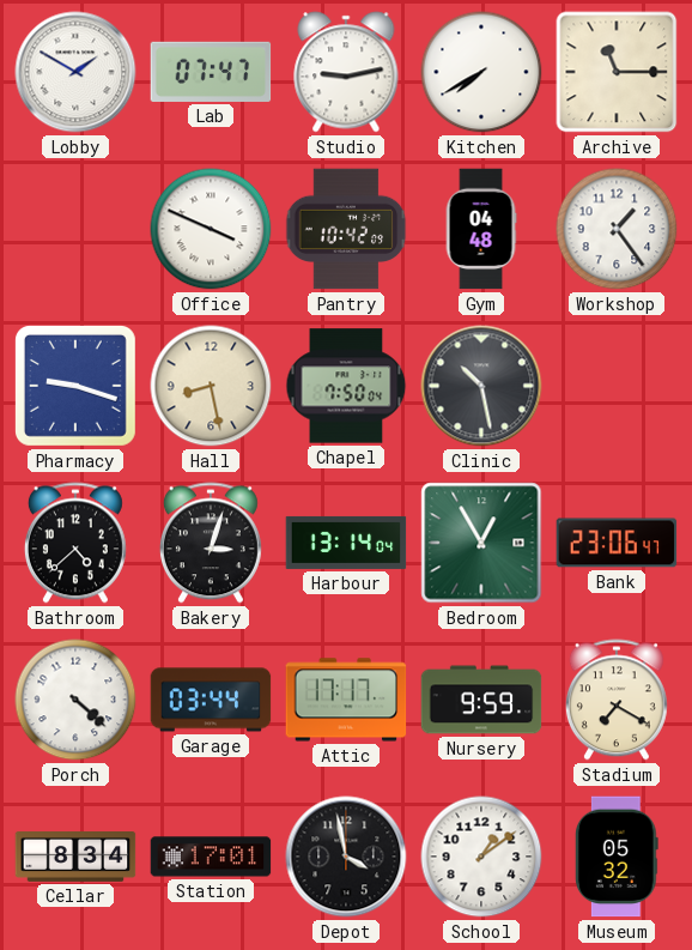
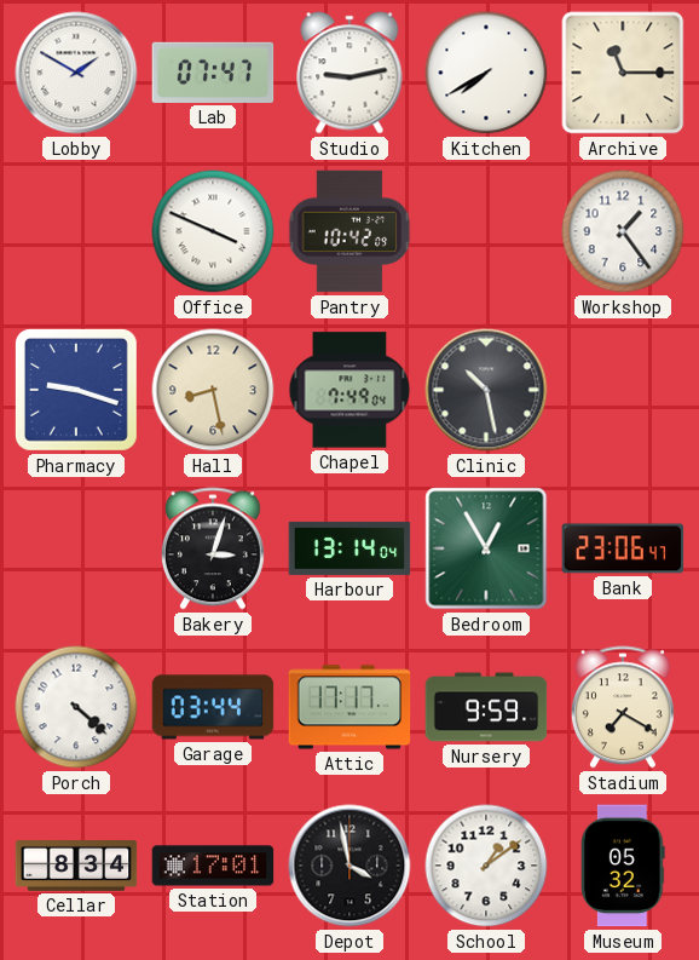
Gym: 04:48 -> none
Chapel: 7:50 -> 7:49
Bathroom: 4:38 -> none
